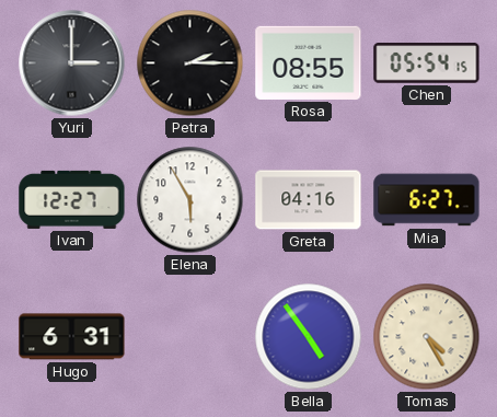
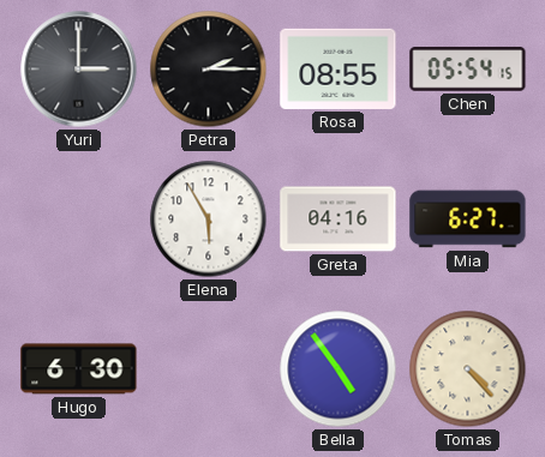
Ivan: 12:27 -> none
Hugo: 6:31 -> 6:30
Tomas: 4:25 -> 4:23
